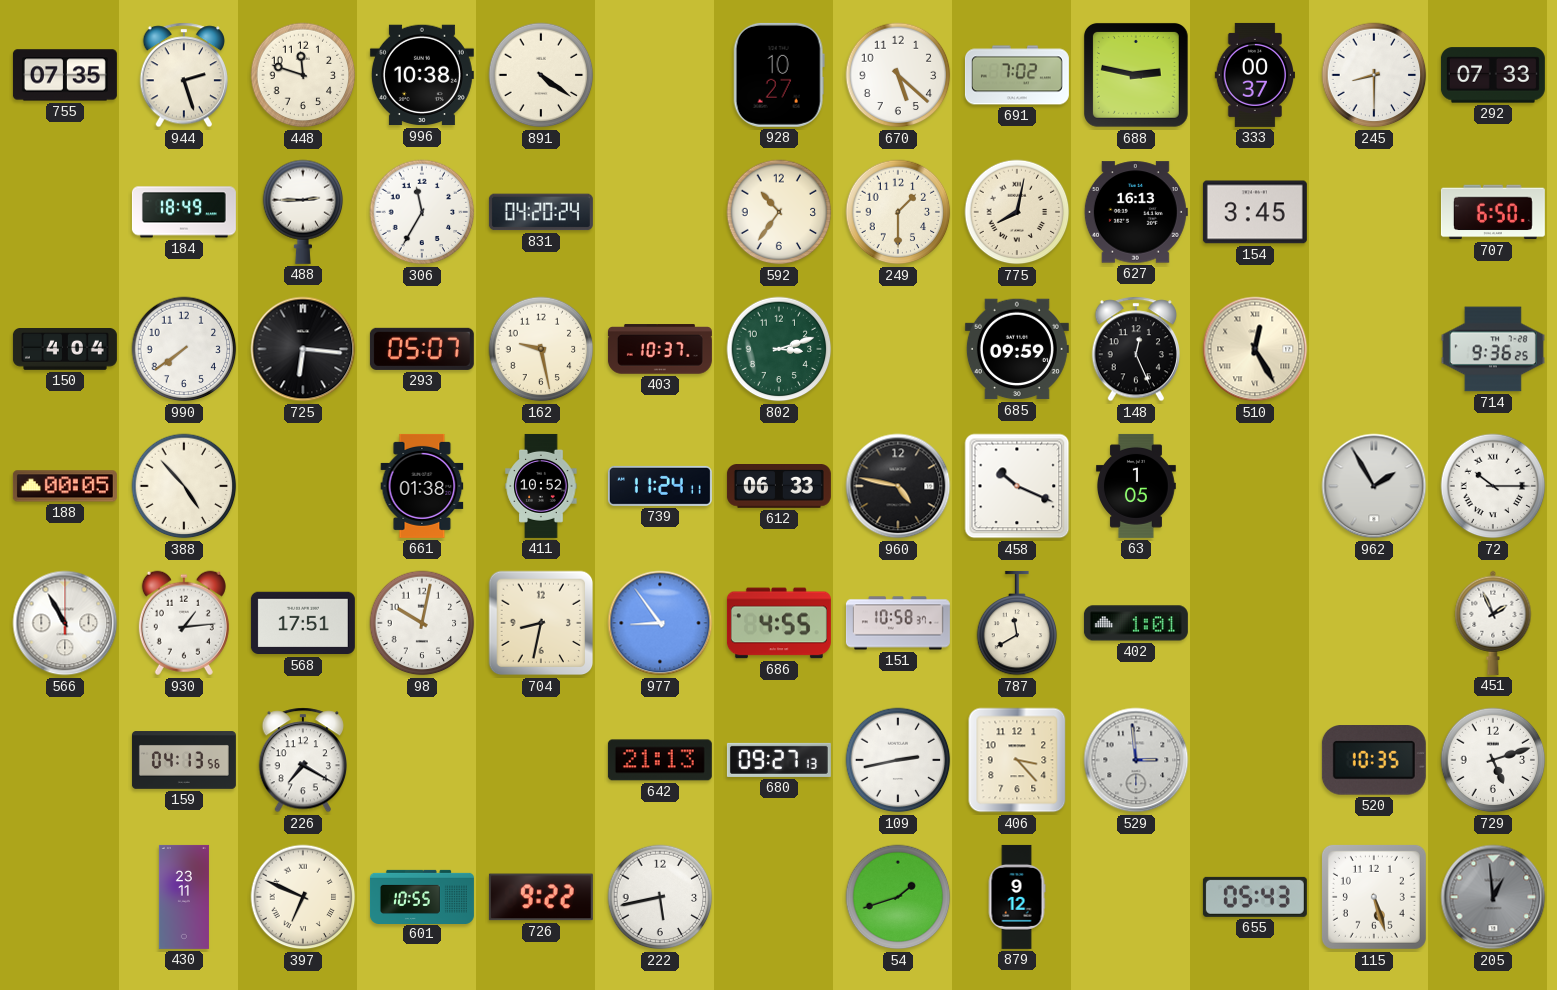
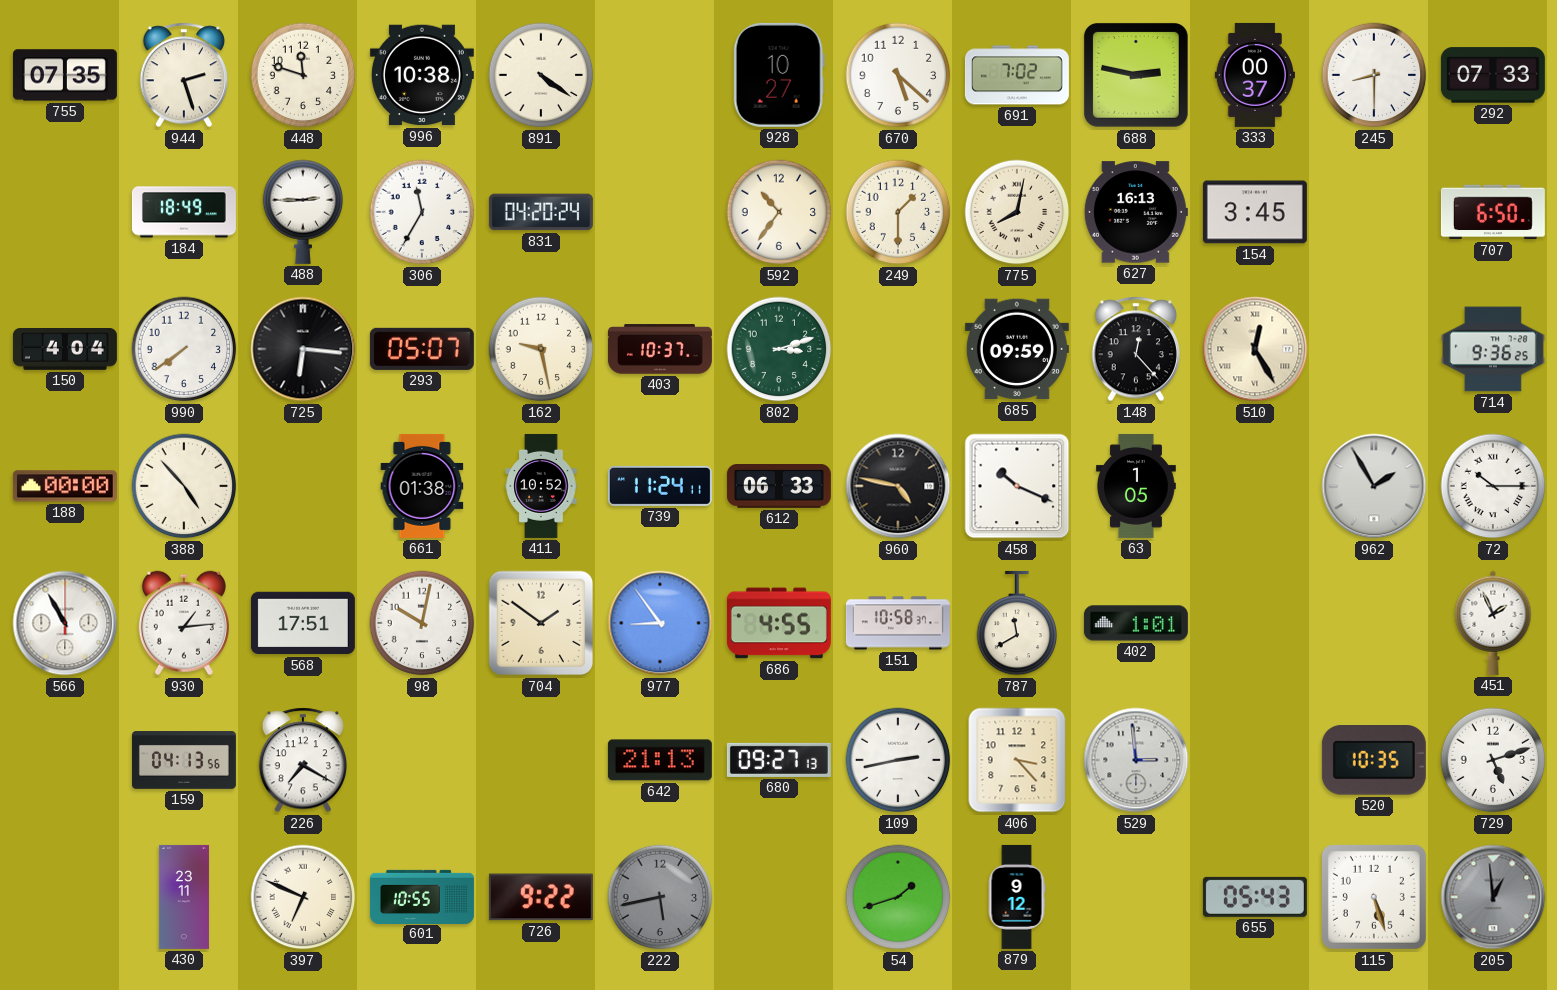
148: 12:26 -> 12:23
188: 00:05 -> 00:00
704: 8:32 -> 1:51
222 dial: white -> grey
